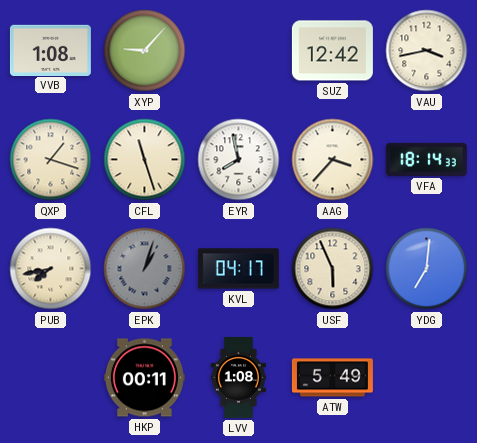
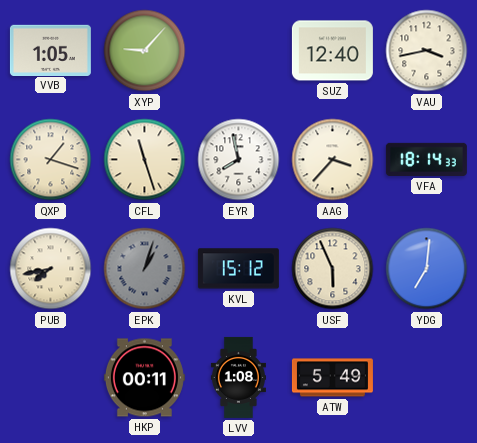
VVB: 1:08 -> 1:05
SUZ: 12:42 -> 12:40
KVL: 04:17 -> 15:12
